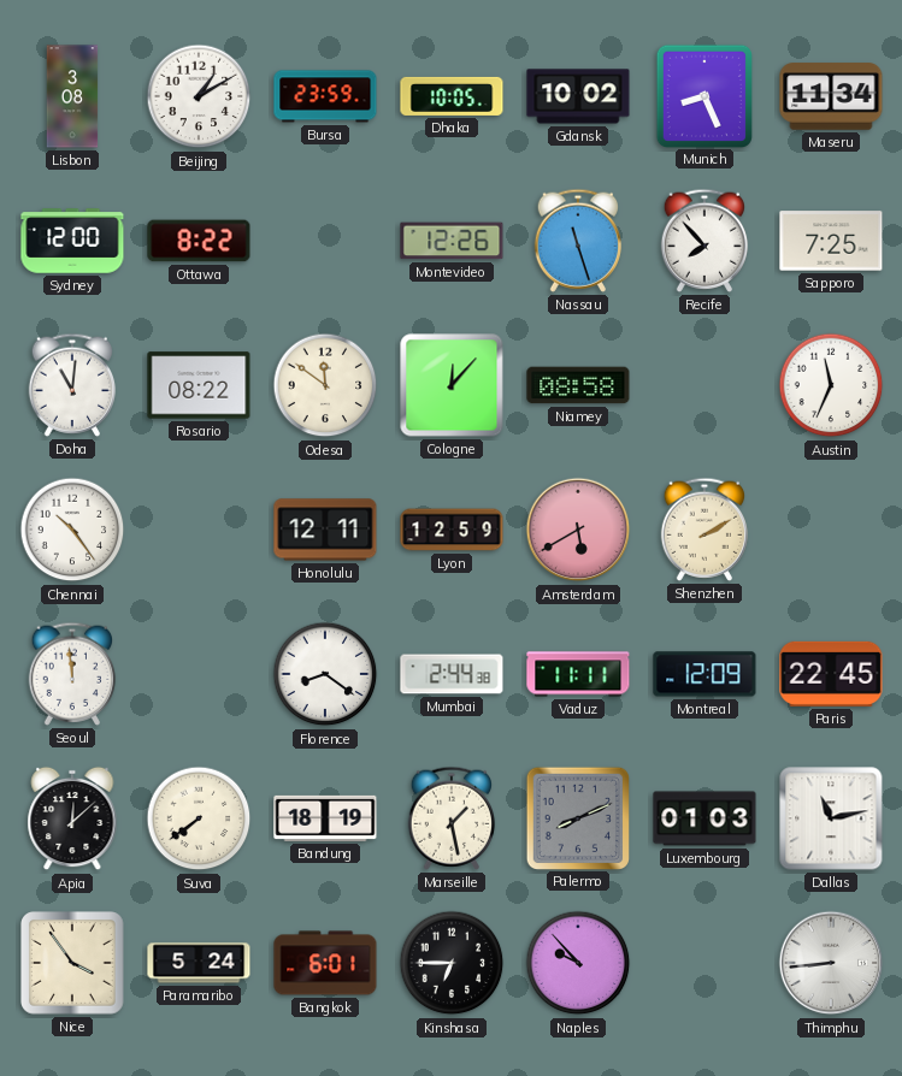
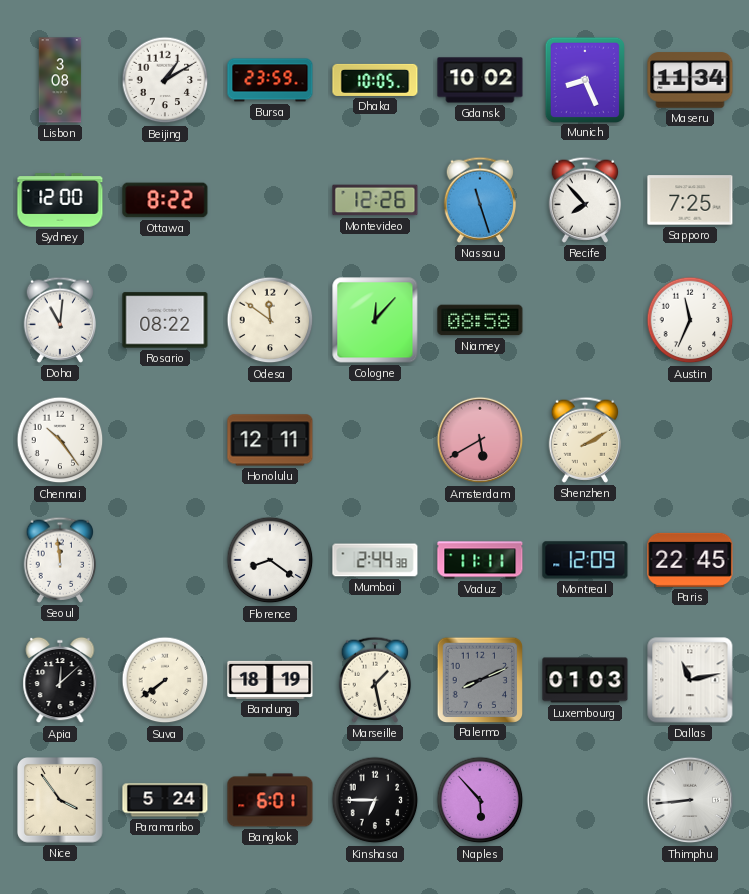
Lyon: 12:59 -> none
Naples: 9:53 -> 5:53
